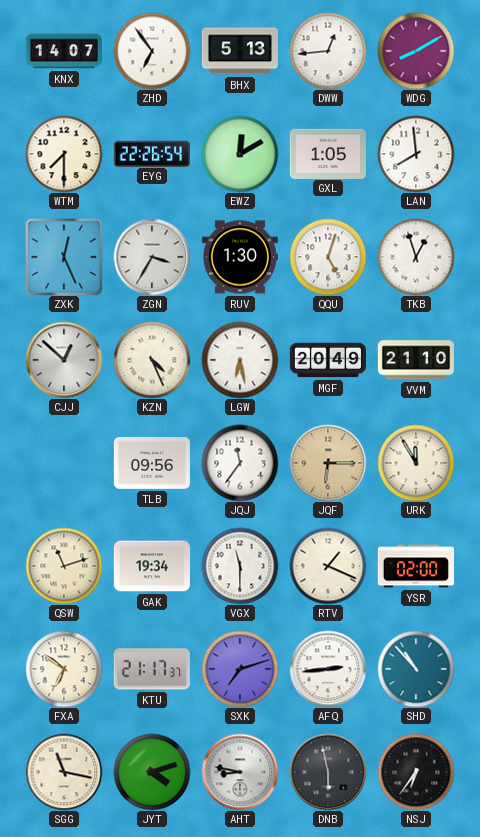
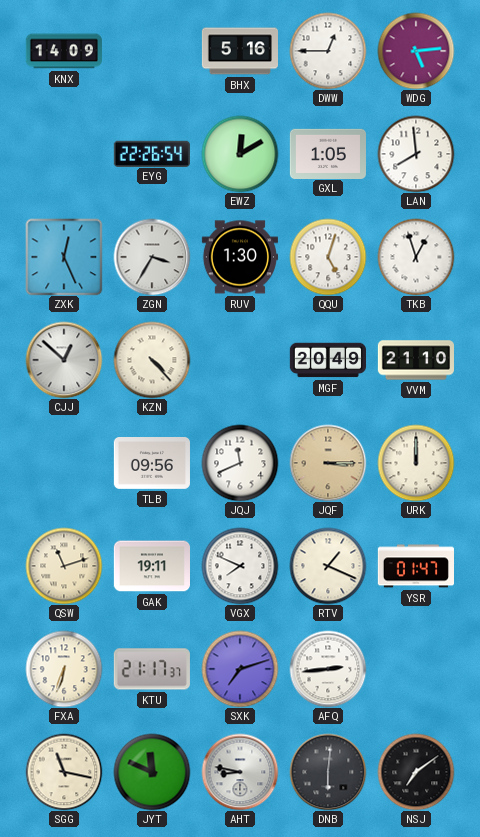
KNX: 14:07 -> 14:09
ZHD: 6:54 -> none
BHX: 5:13 -> 5:16
DWW: 12:44 -> 12:45
WDG: 8:10 -> 5:14
WTM: 7:30 -> none
KZN: 4:26 -> 4:23
LGW: 6:28 -> none
JQJ: 11:36 -> 11:41
JQF: 6:15 -> 3:15
URK: 11:55 -> 12:00
GAK: 19:34 -> 19:11
VGX: 11:30 -> 7:49
YSR: 02:00 -> 01:47
FXA: 6:51 -> 6:33
SHD: 10:53 -> none
JYT: 4:12 -> 11:49
DNB: 5:58 -> 6:01
NSJ: 6:36 -> 7:09
